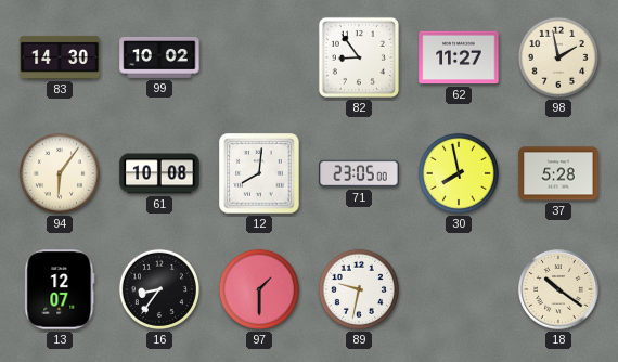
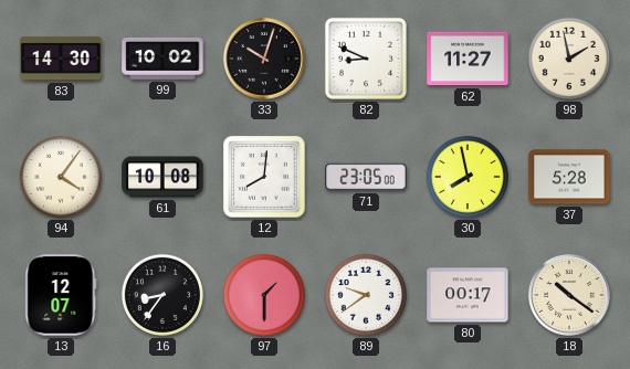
33: none -> 10:03
82: 8:54 -> 8:49
94: 6:06 -> 4:06
89: 9:32 -> 9:39
80: none -> 00:17
